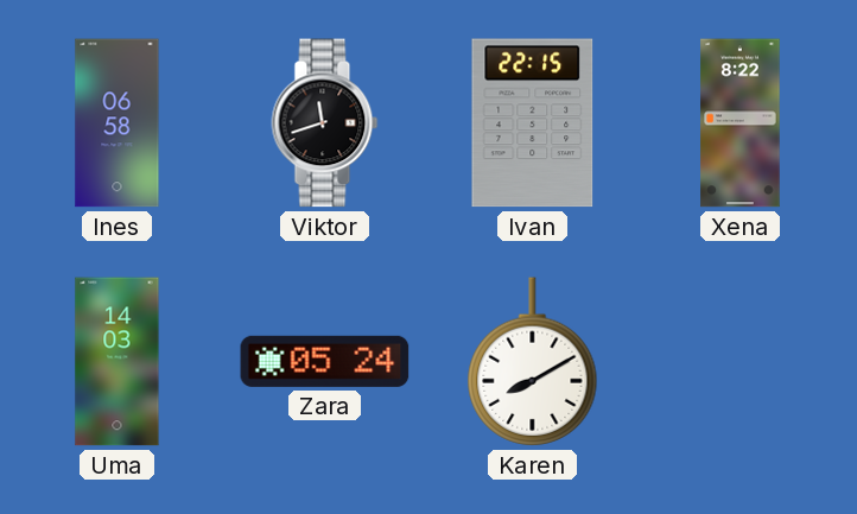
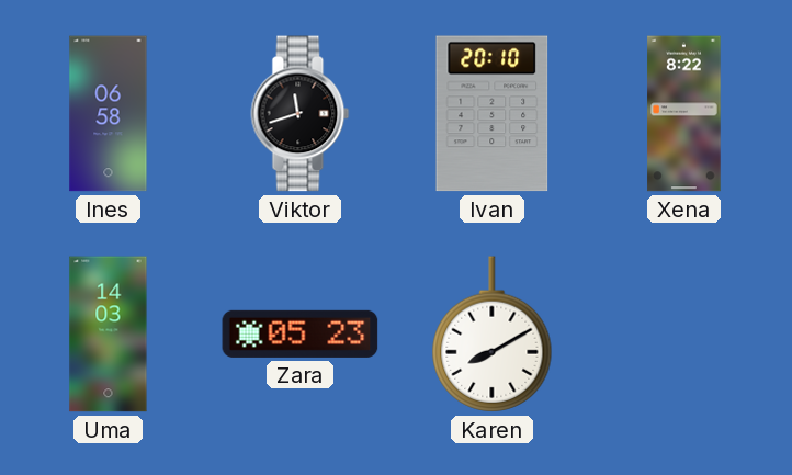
Ivan: 22:15 -> 20:10
Zara: 05:24 -> 05:23
